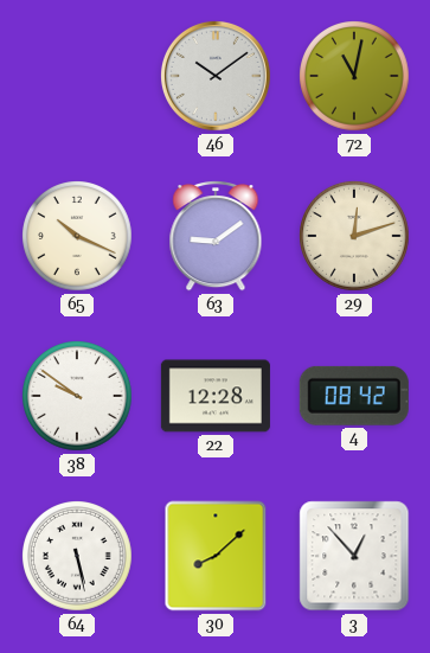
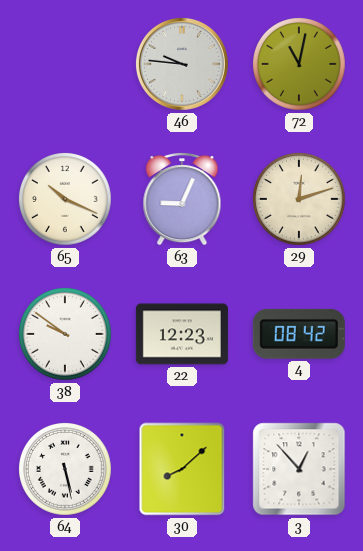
46: 10:09 -> 9:46
63: 9:09 -> 9:04
22: 12:28 -> 12:23
